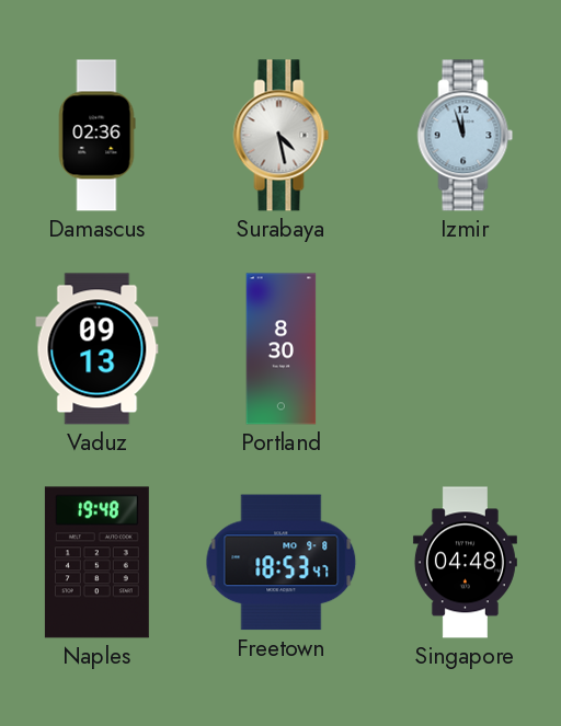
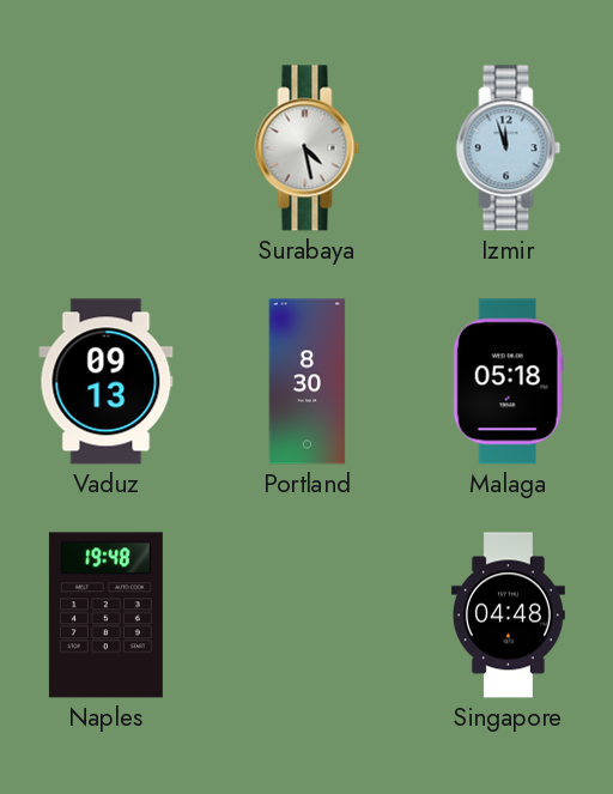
Damascus: 02:36 -> none
Malaga: none -> 05:18
Freetown: 18:53 -> none
